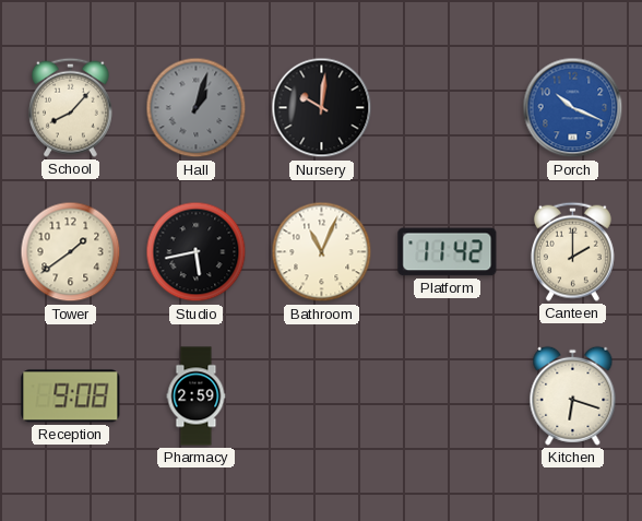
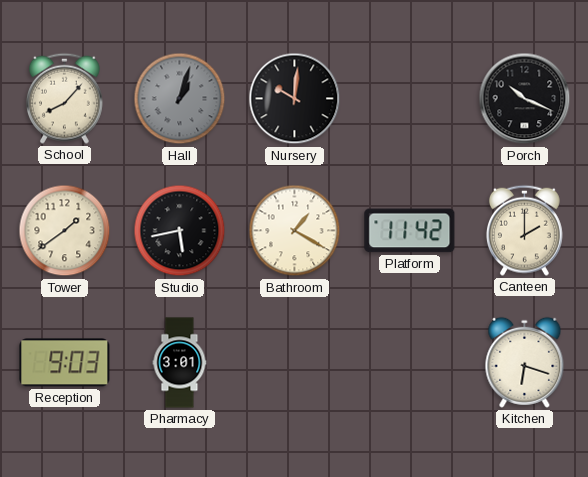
Porch dial: blue -> black
Bathroom: 11:04 -> 1:20
Reception: 9:08 -> 9:03
Pharmacy: 2:59 -> 3:01
